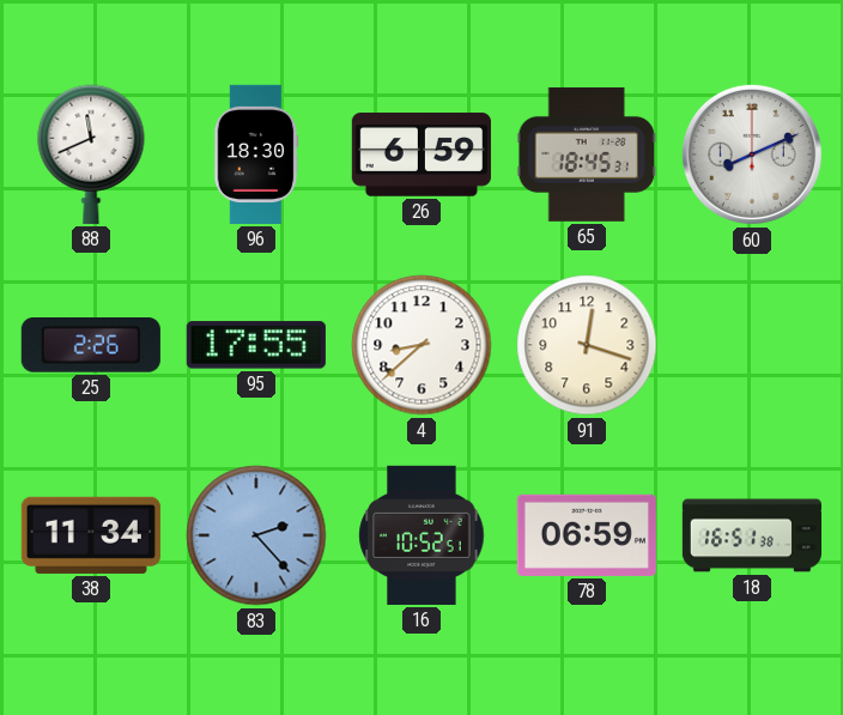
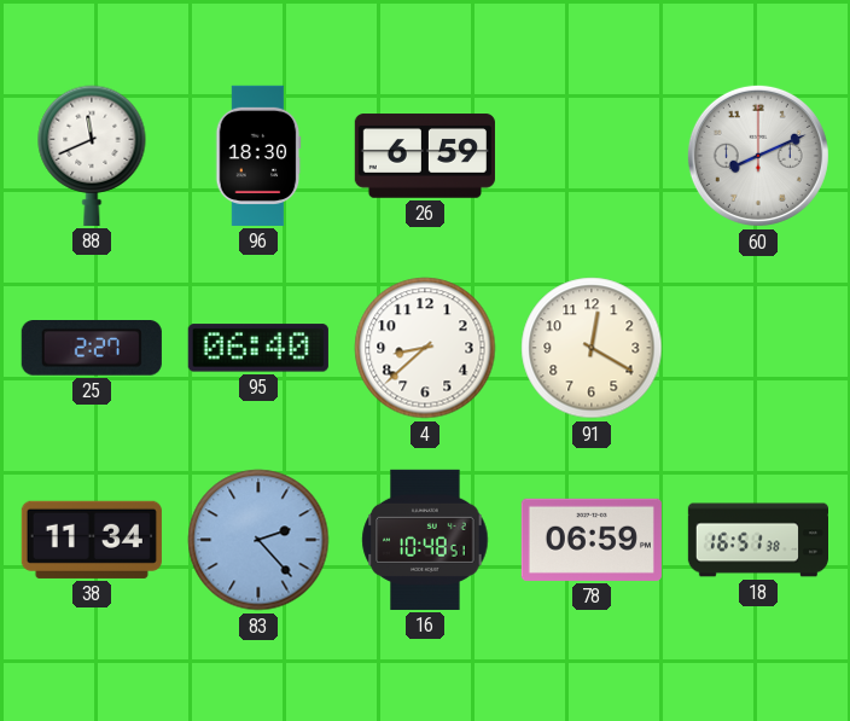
65: 18:45 -> none
25: 2:26 -> 2:27
95: 17:55 -> 06:40
91: 12:18 -> 12:20
16: 10:52 -> 10:48
